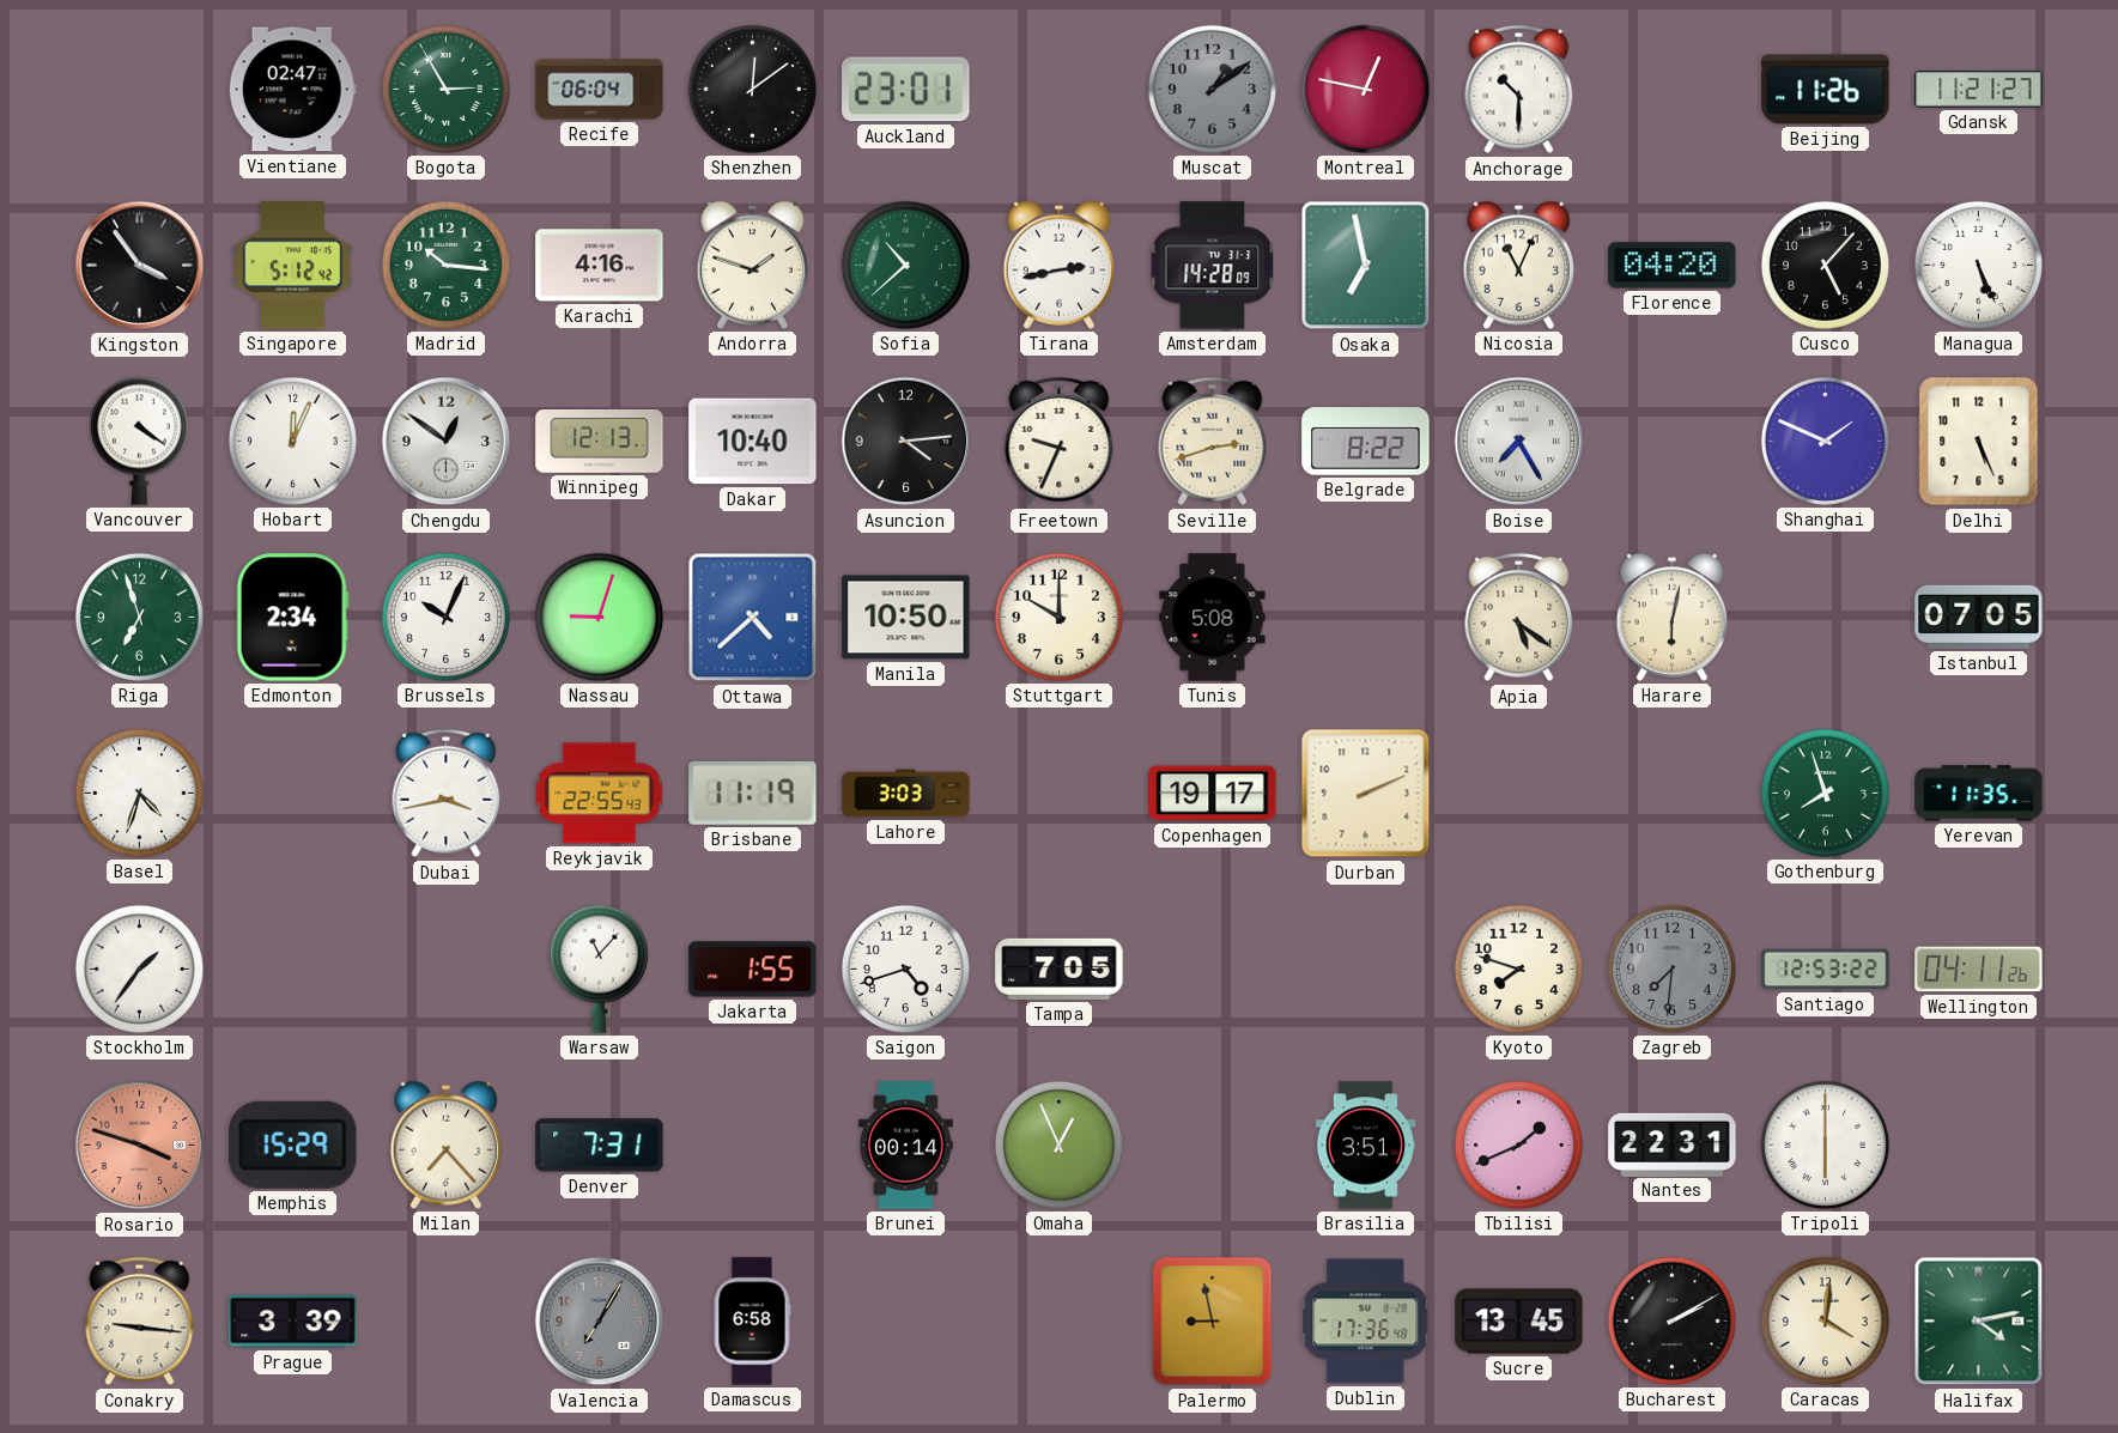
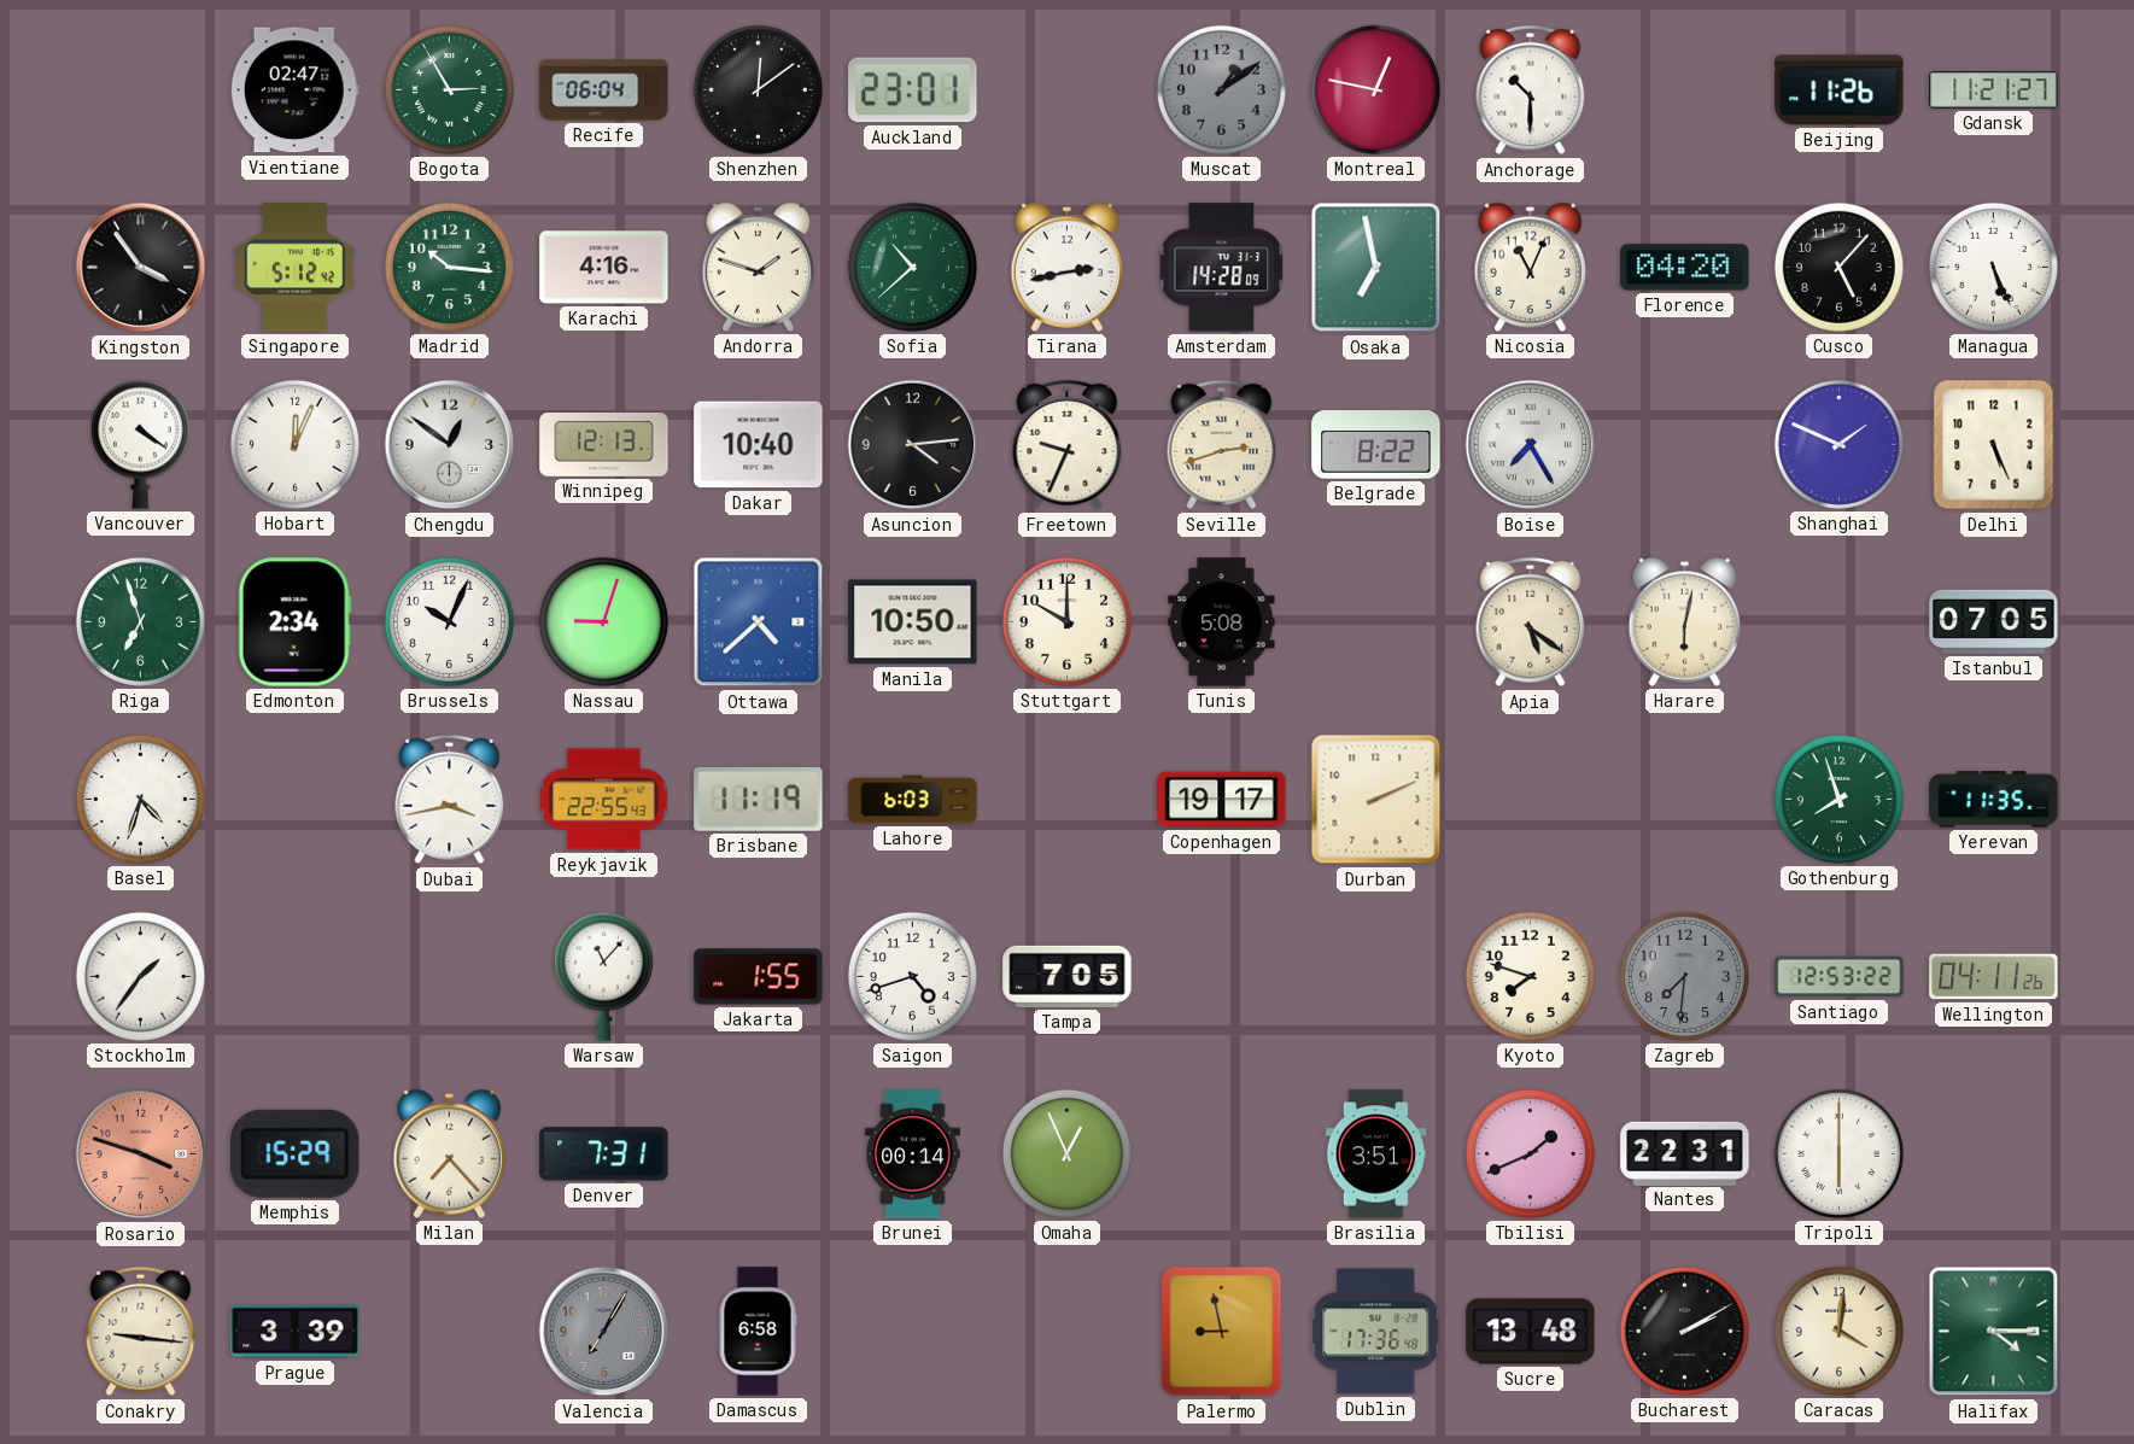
Lahore: 3:03 -> 6:03
Sucre: 13:45 -> 13:48
Halifax: 4:13 -> 4:15
